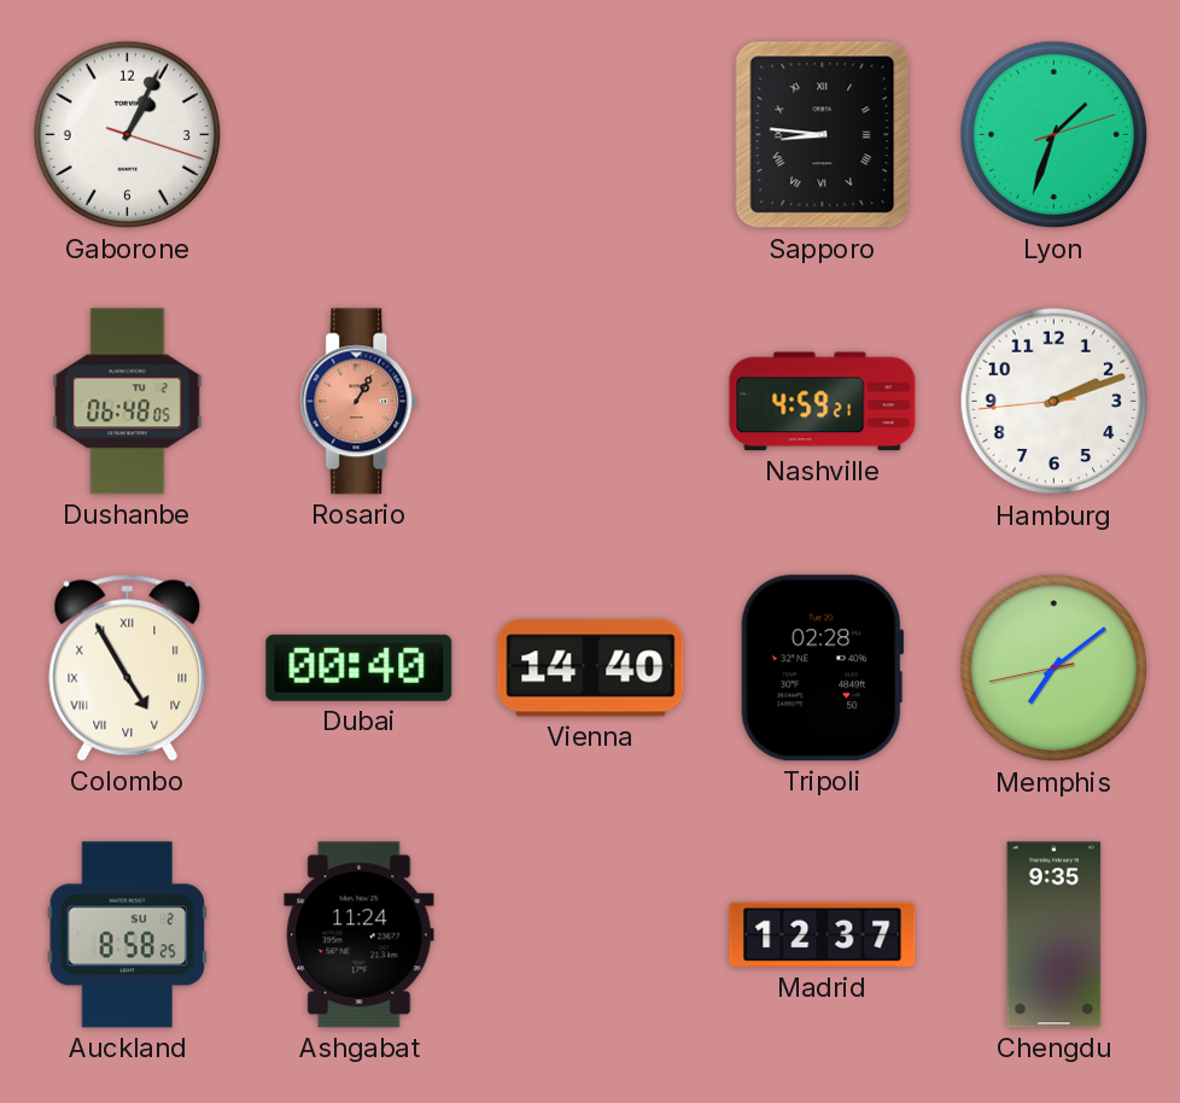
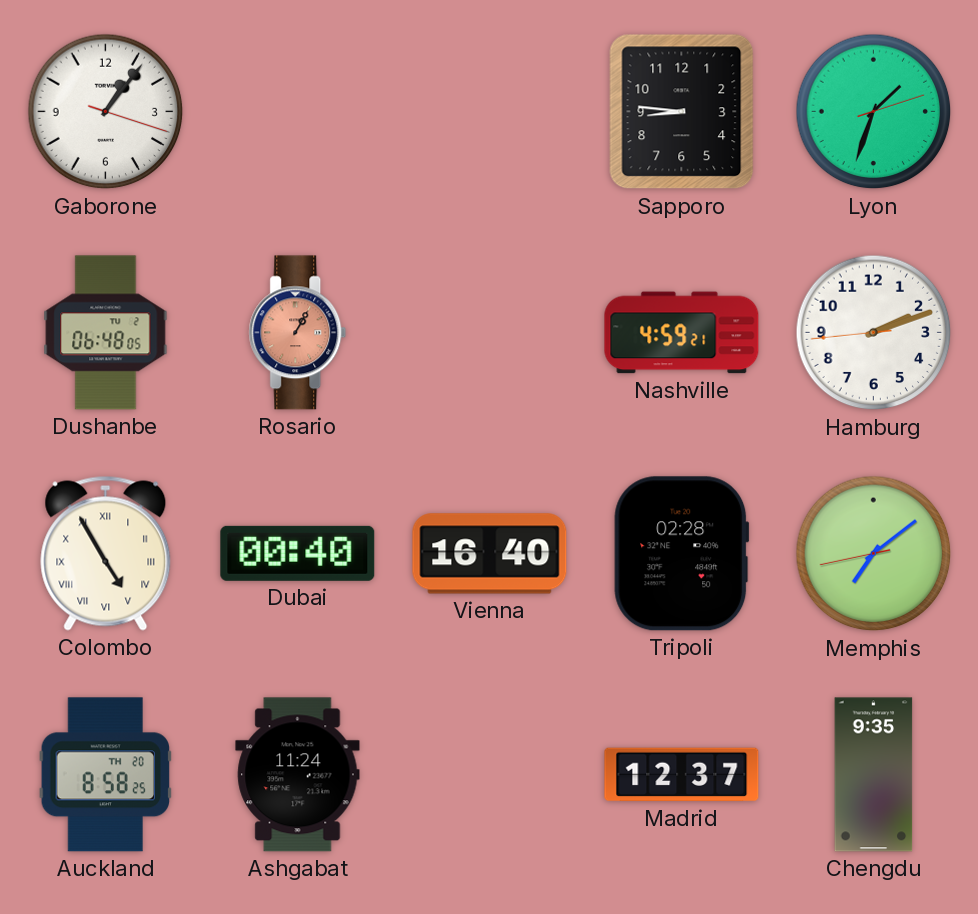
Gaborone: 1:04 -> 1:06
Sapporo numerals: Roman -> Arabic
Vienna: 14:40 -> 16:40
Auckland date: SU 2 -> TH 20
